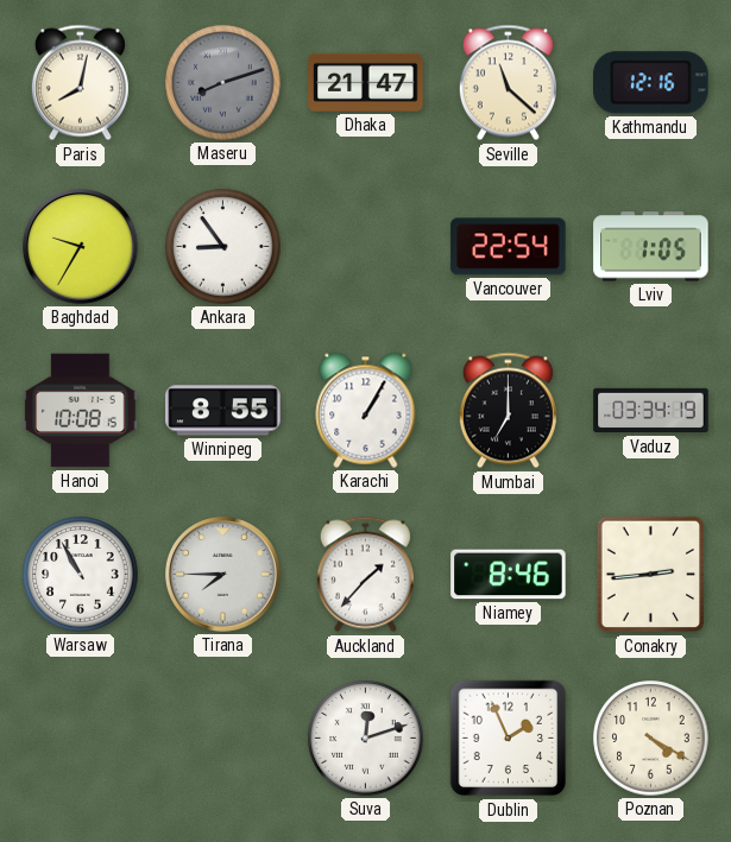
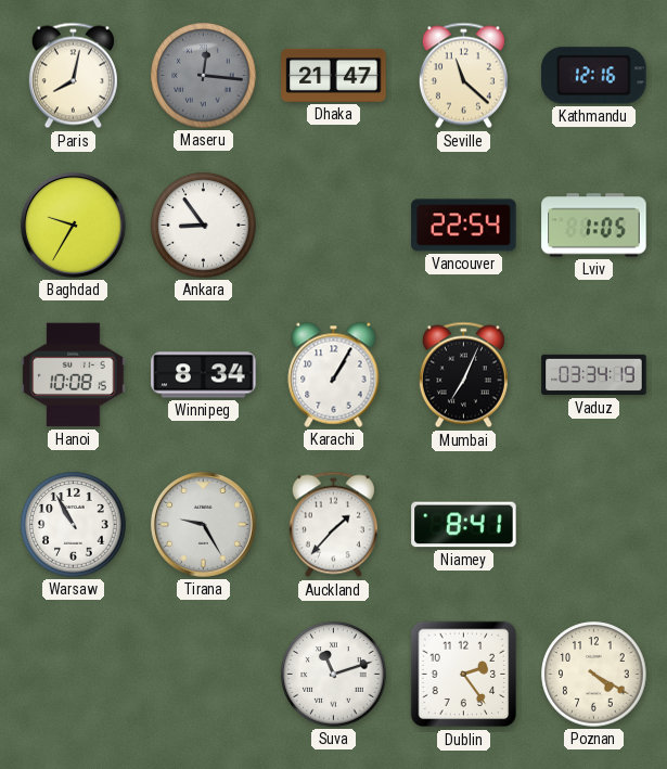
Maseru: 8:12 -> 12:16
Winnipeg: 8:55 -> 8:34
Mumbai: 7:00 -> 7:04
Tirana: 7:45 -> 9:25
Niamey: 8:46 -> 8:41
Conakry: 2:44 -> none
Suva: 12:12 -> 11:12
Dublin: 1:56 -> 2:24
